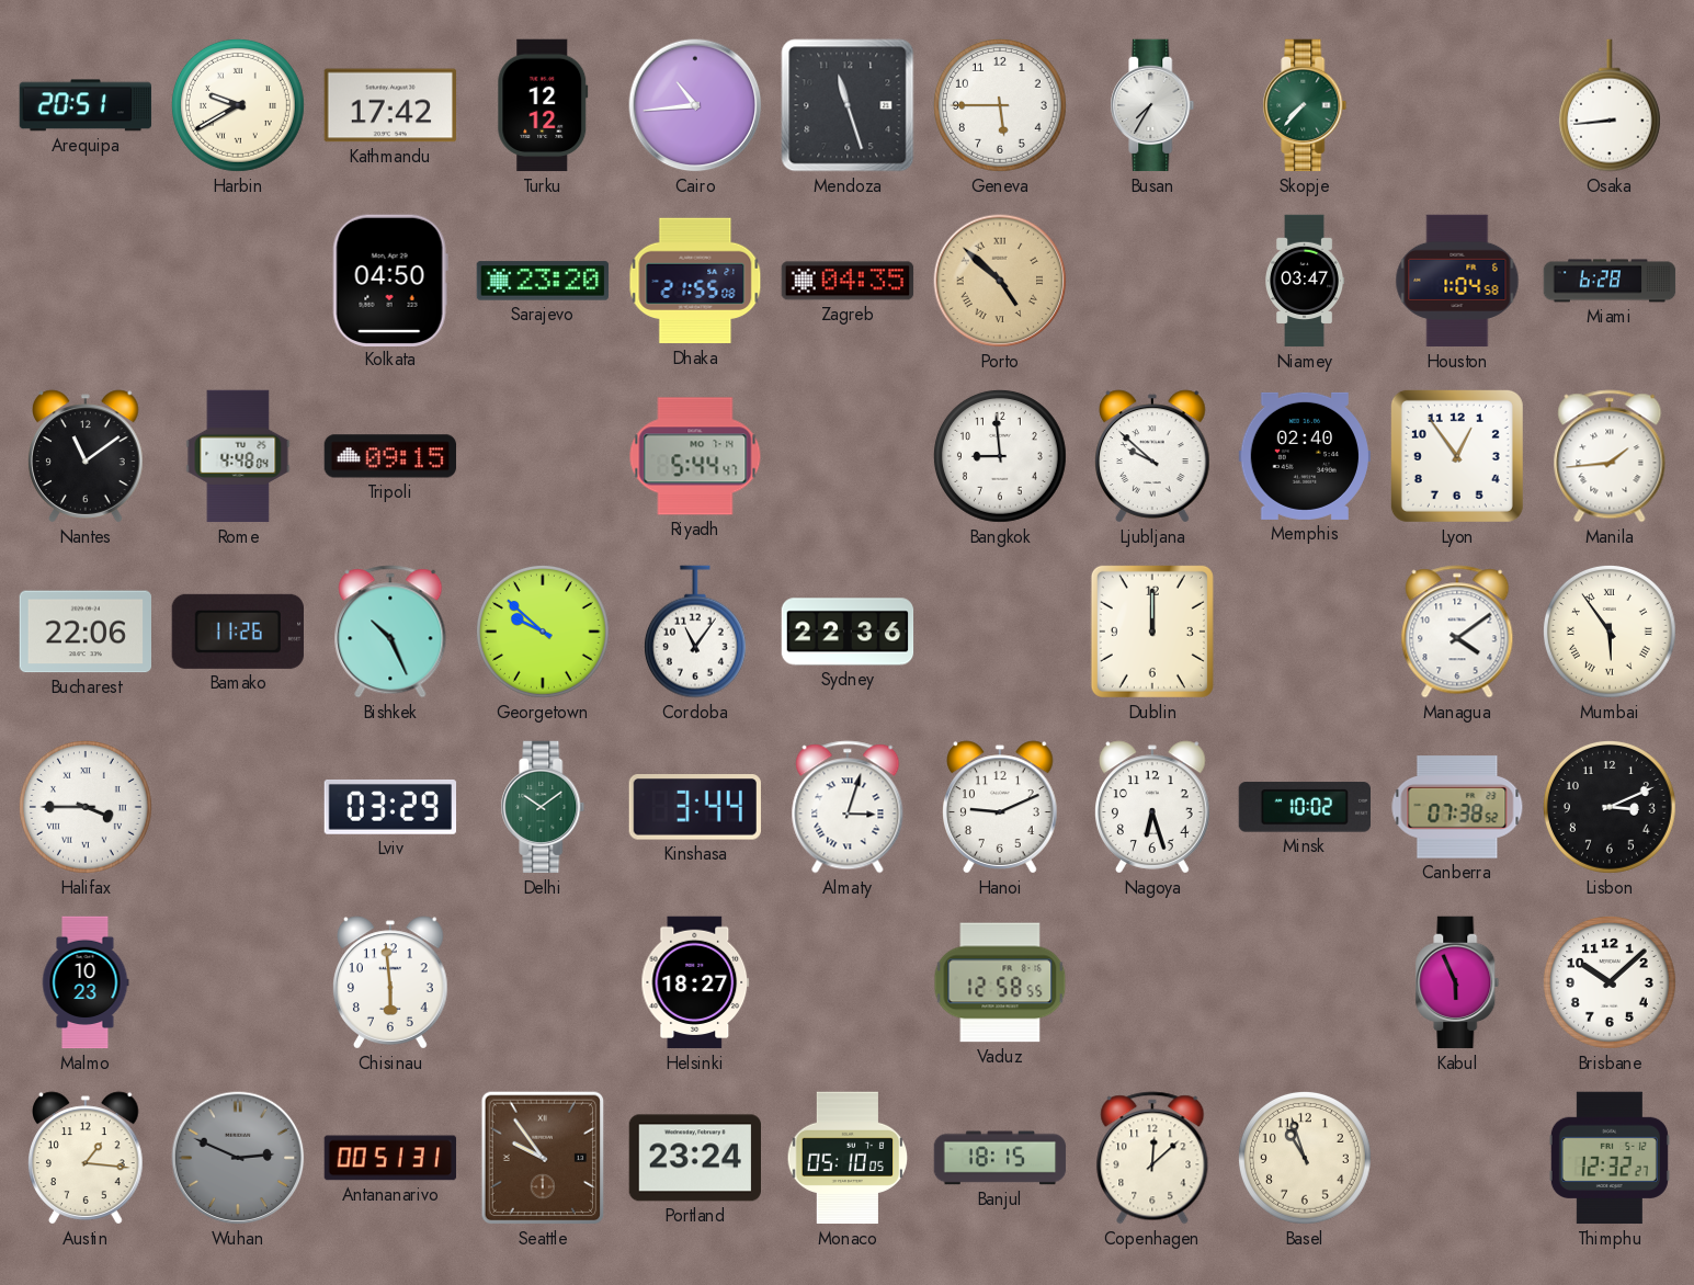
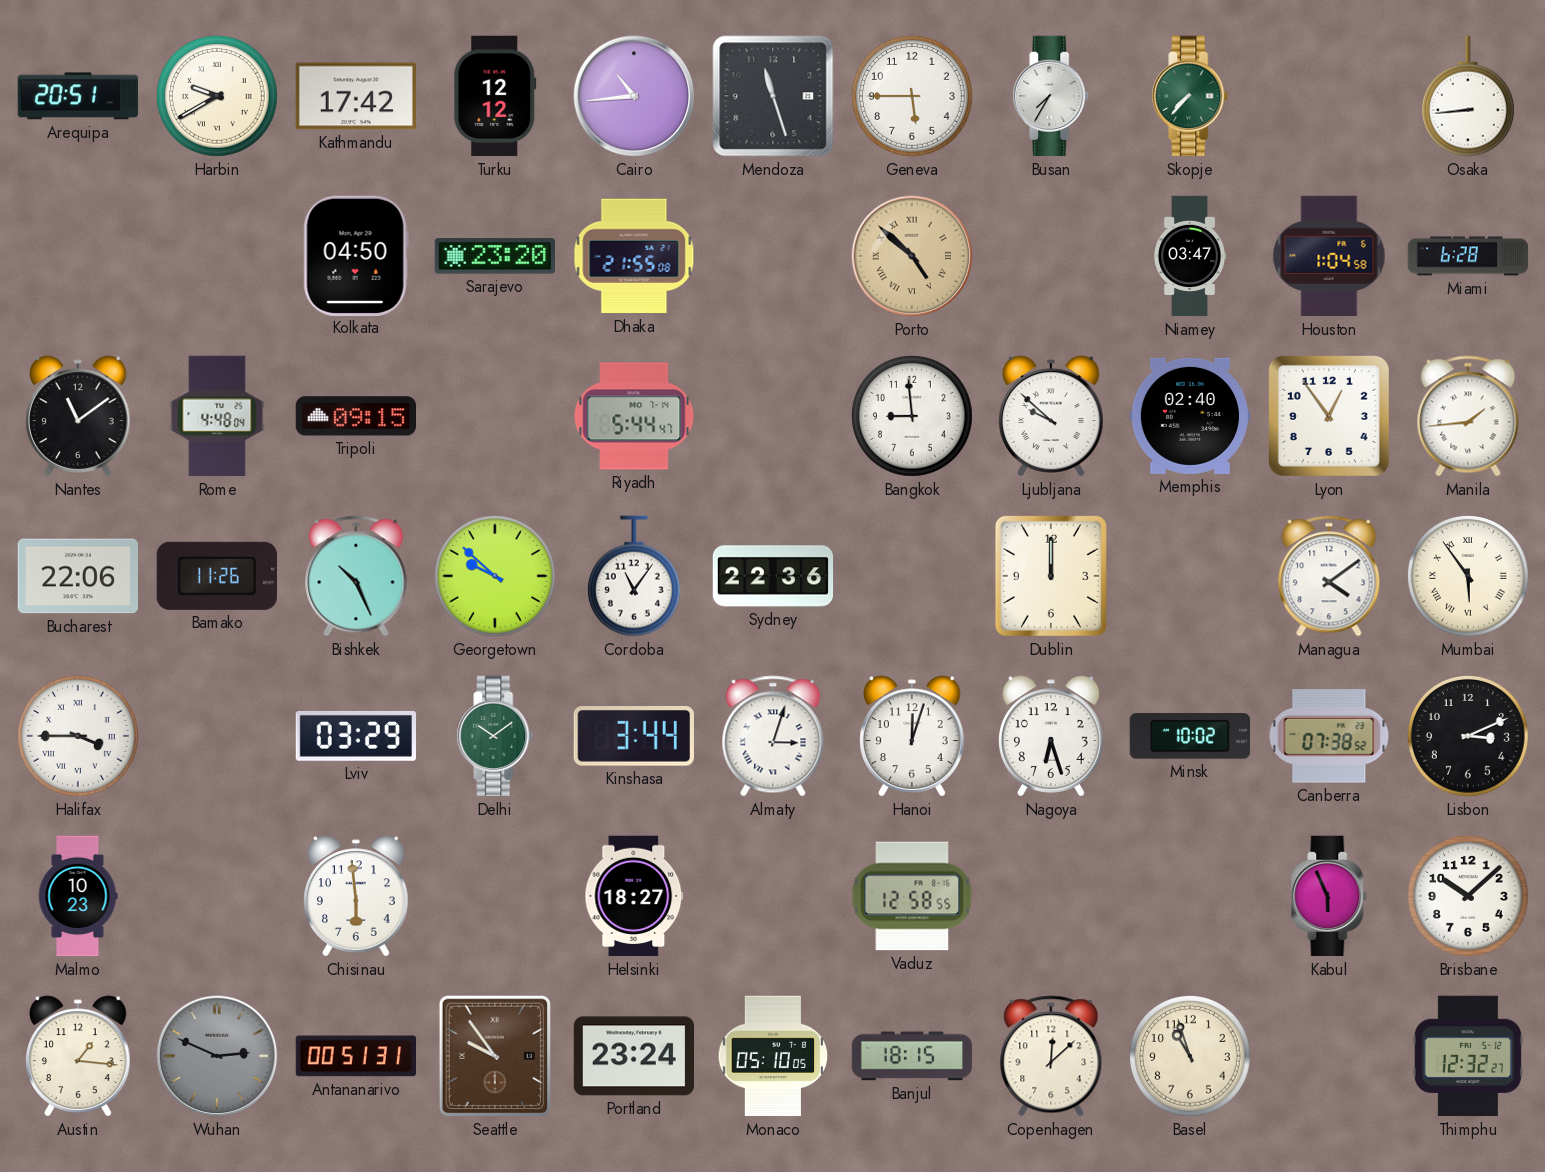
Zagreb: 04:35 -> none
Hanoi: 9:11 -> 12:03
